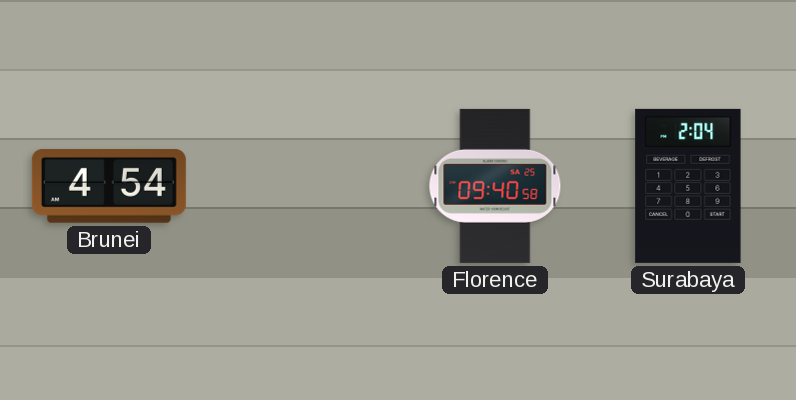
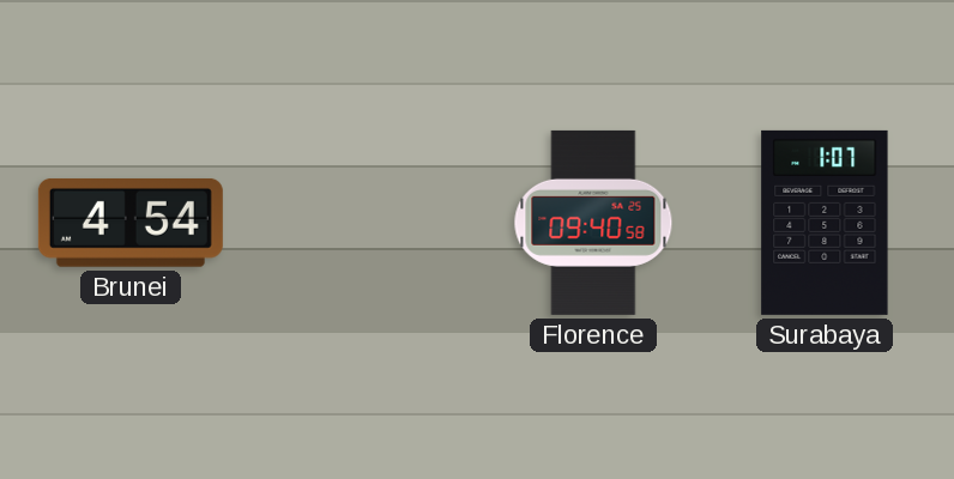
Surabaya: 2:04 -> 1:07
